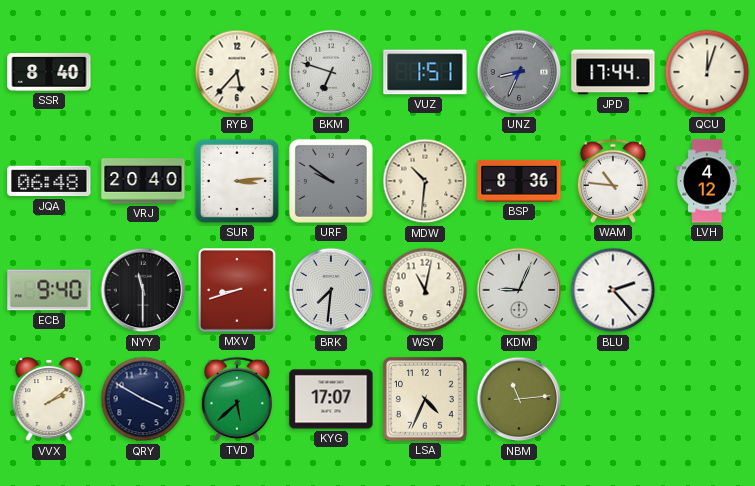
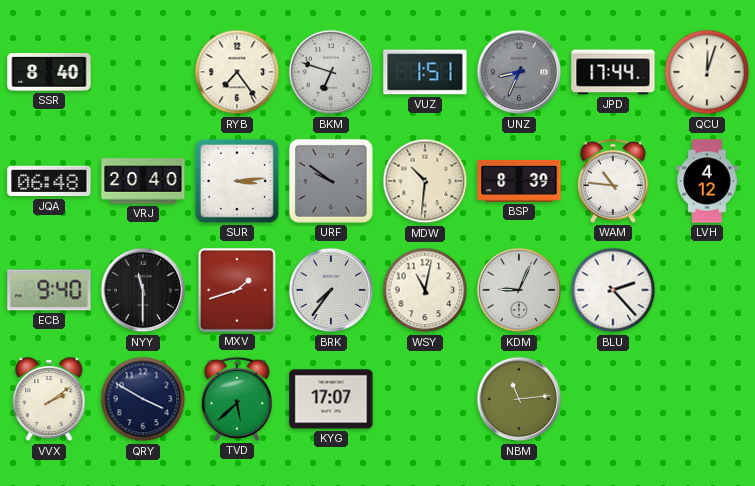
RYB: 5:37 -> 7:24
BSP: 8:36 -> 8:39
MXV: 8:42 -> 1:42
BRK: 7:31 -> 7:36
LSA: 4:34 -> none
